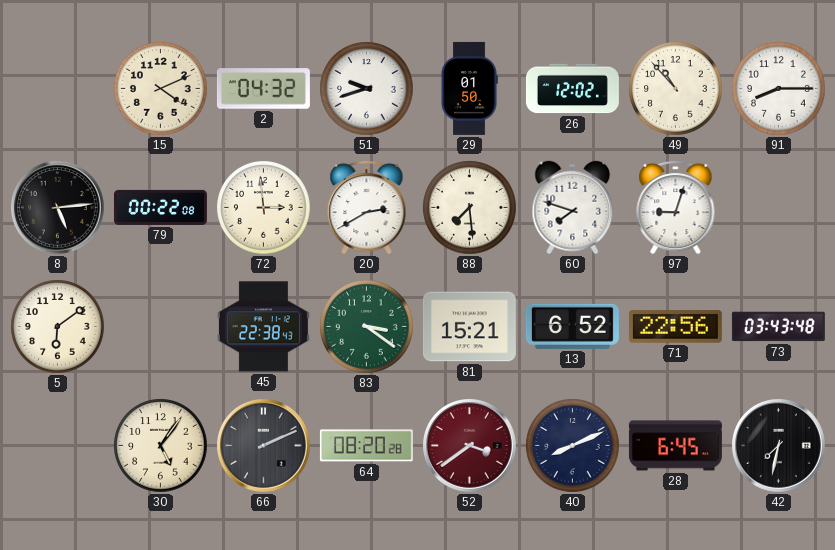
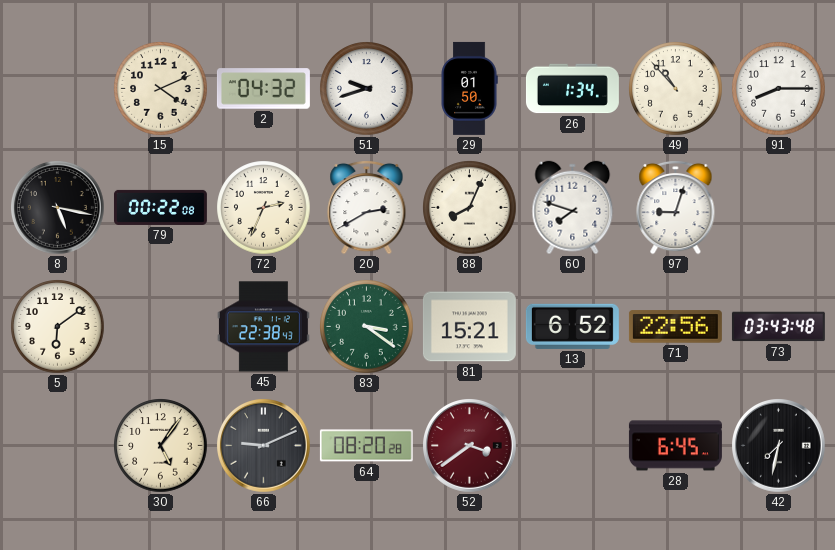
26: 12:02 -> 1:34
8: 5:14 -> 5:17
72: 2:59 -> 2:34
88: 7:29 -> 8:04
66: 2:11 -> 9:11
40: 8:11 -> none
